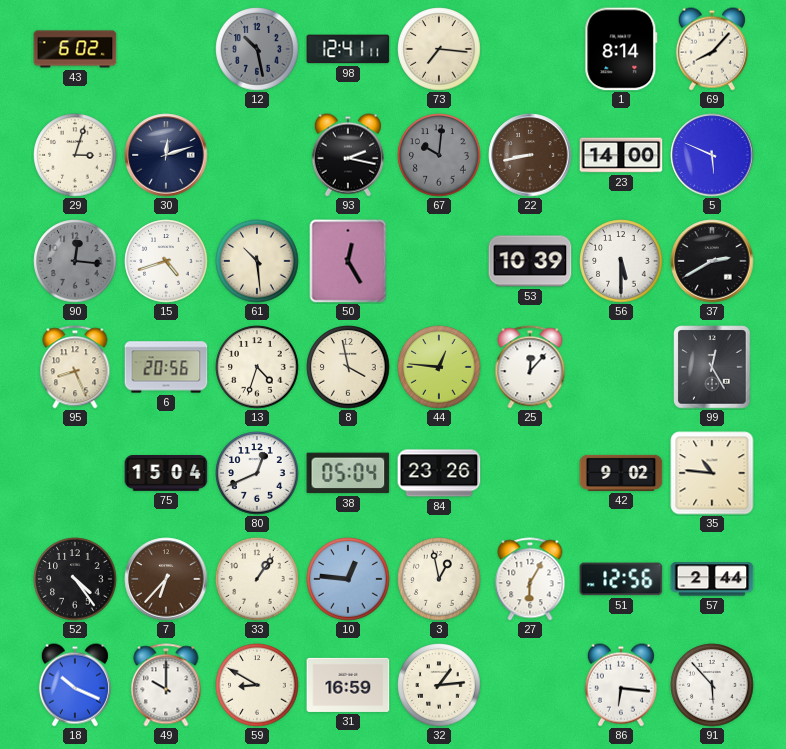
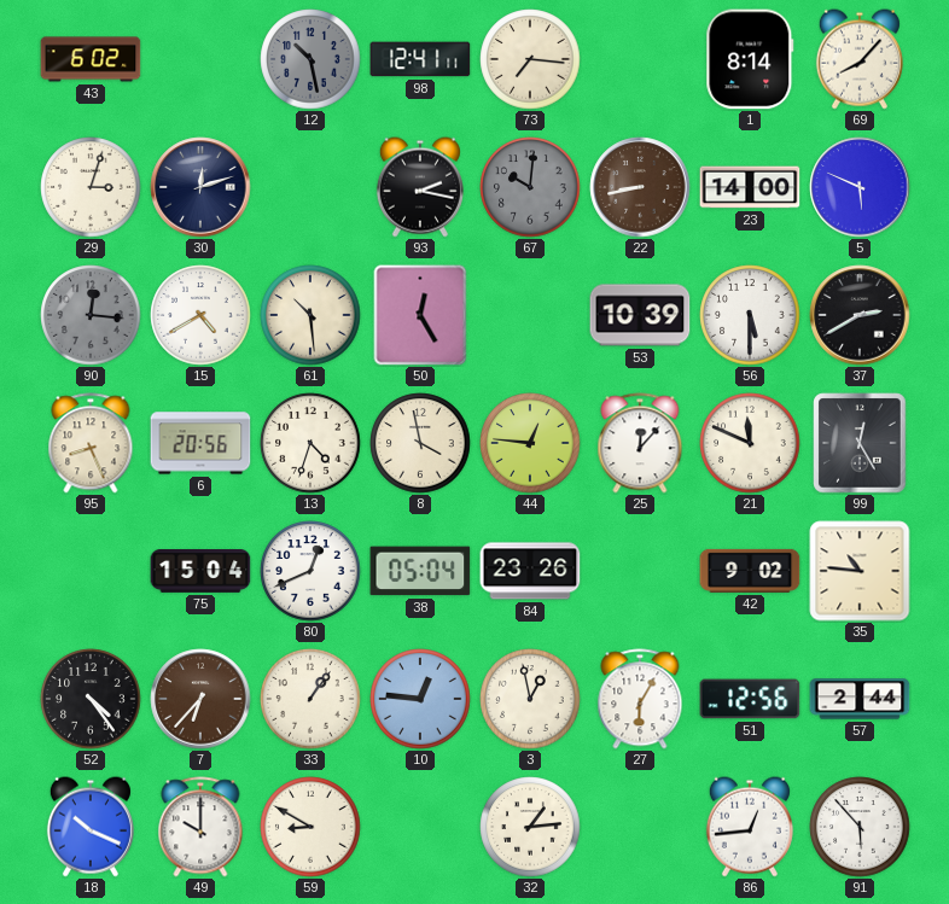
15: 4:42 -> 4:40
21: none -> 11:49
31: 16:59 -> none
86: 6:16 -> 12:44
